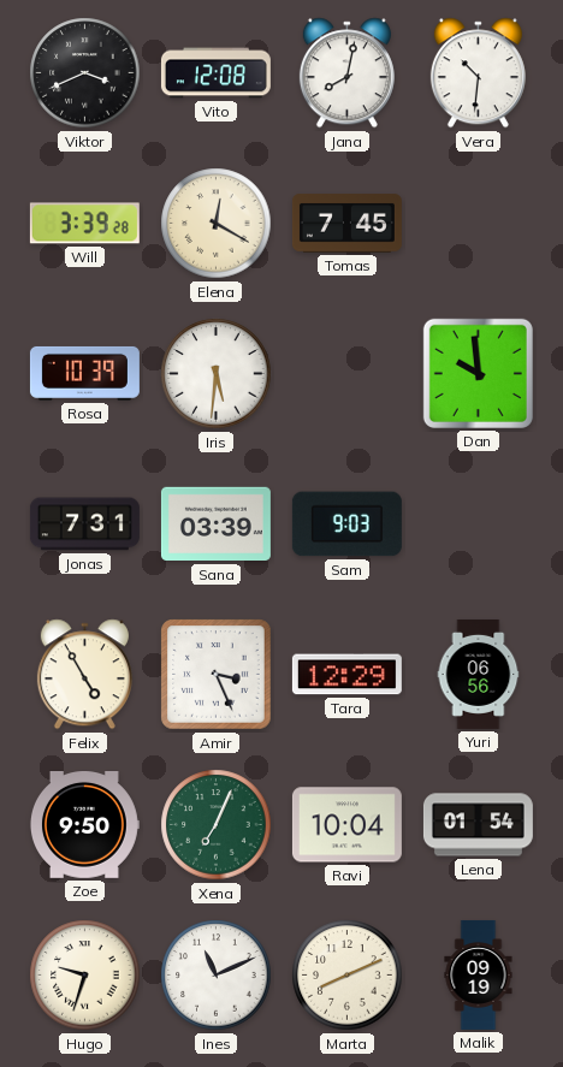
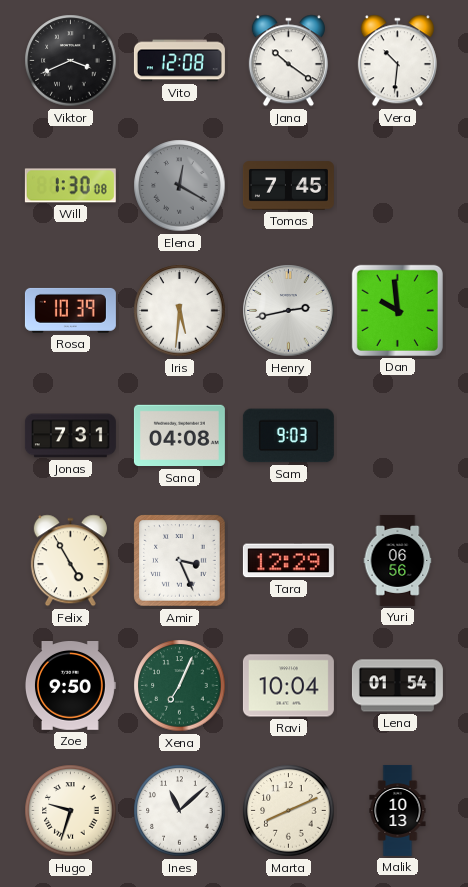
Jana: 8:02 -> 10:21
Will: 3:39 -> 1:30
Elena dial: cream -> grey
Henry: none -> 2:43
Sana: 03:39 -> 04:08
Ines: 11:11 -> 11:08
Malik: 09:19 -> 10:13
